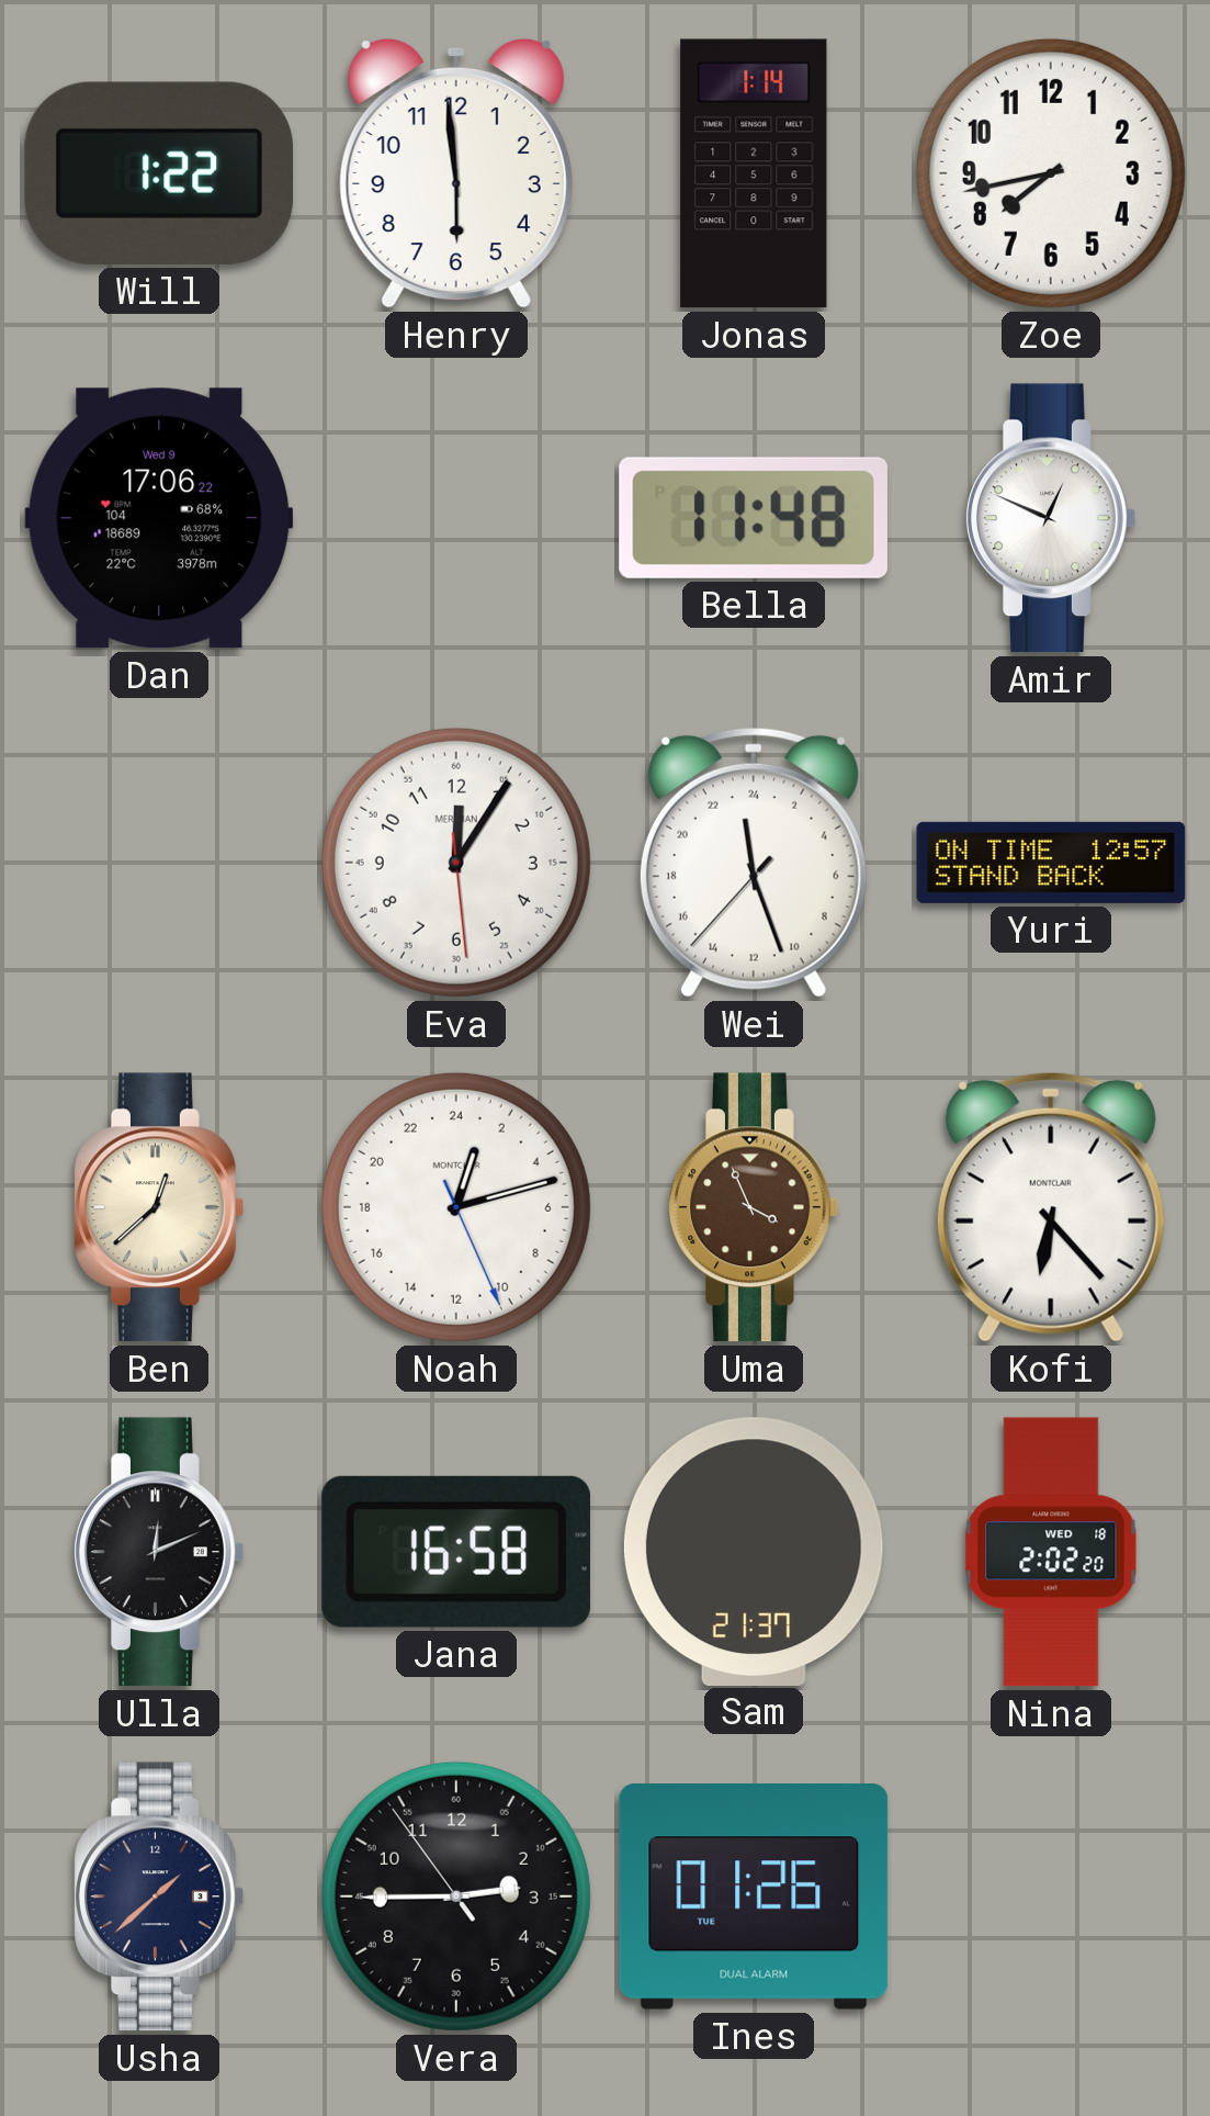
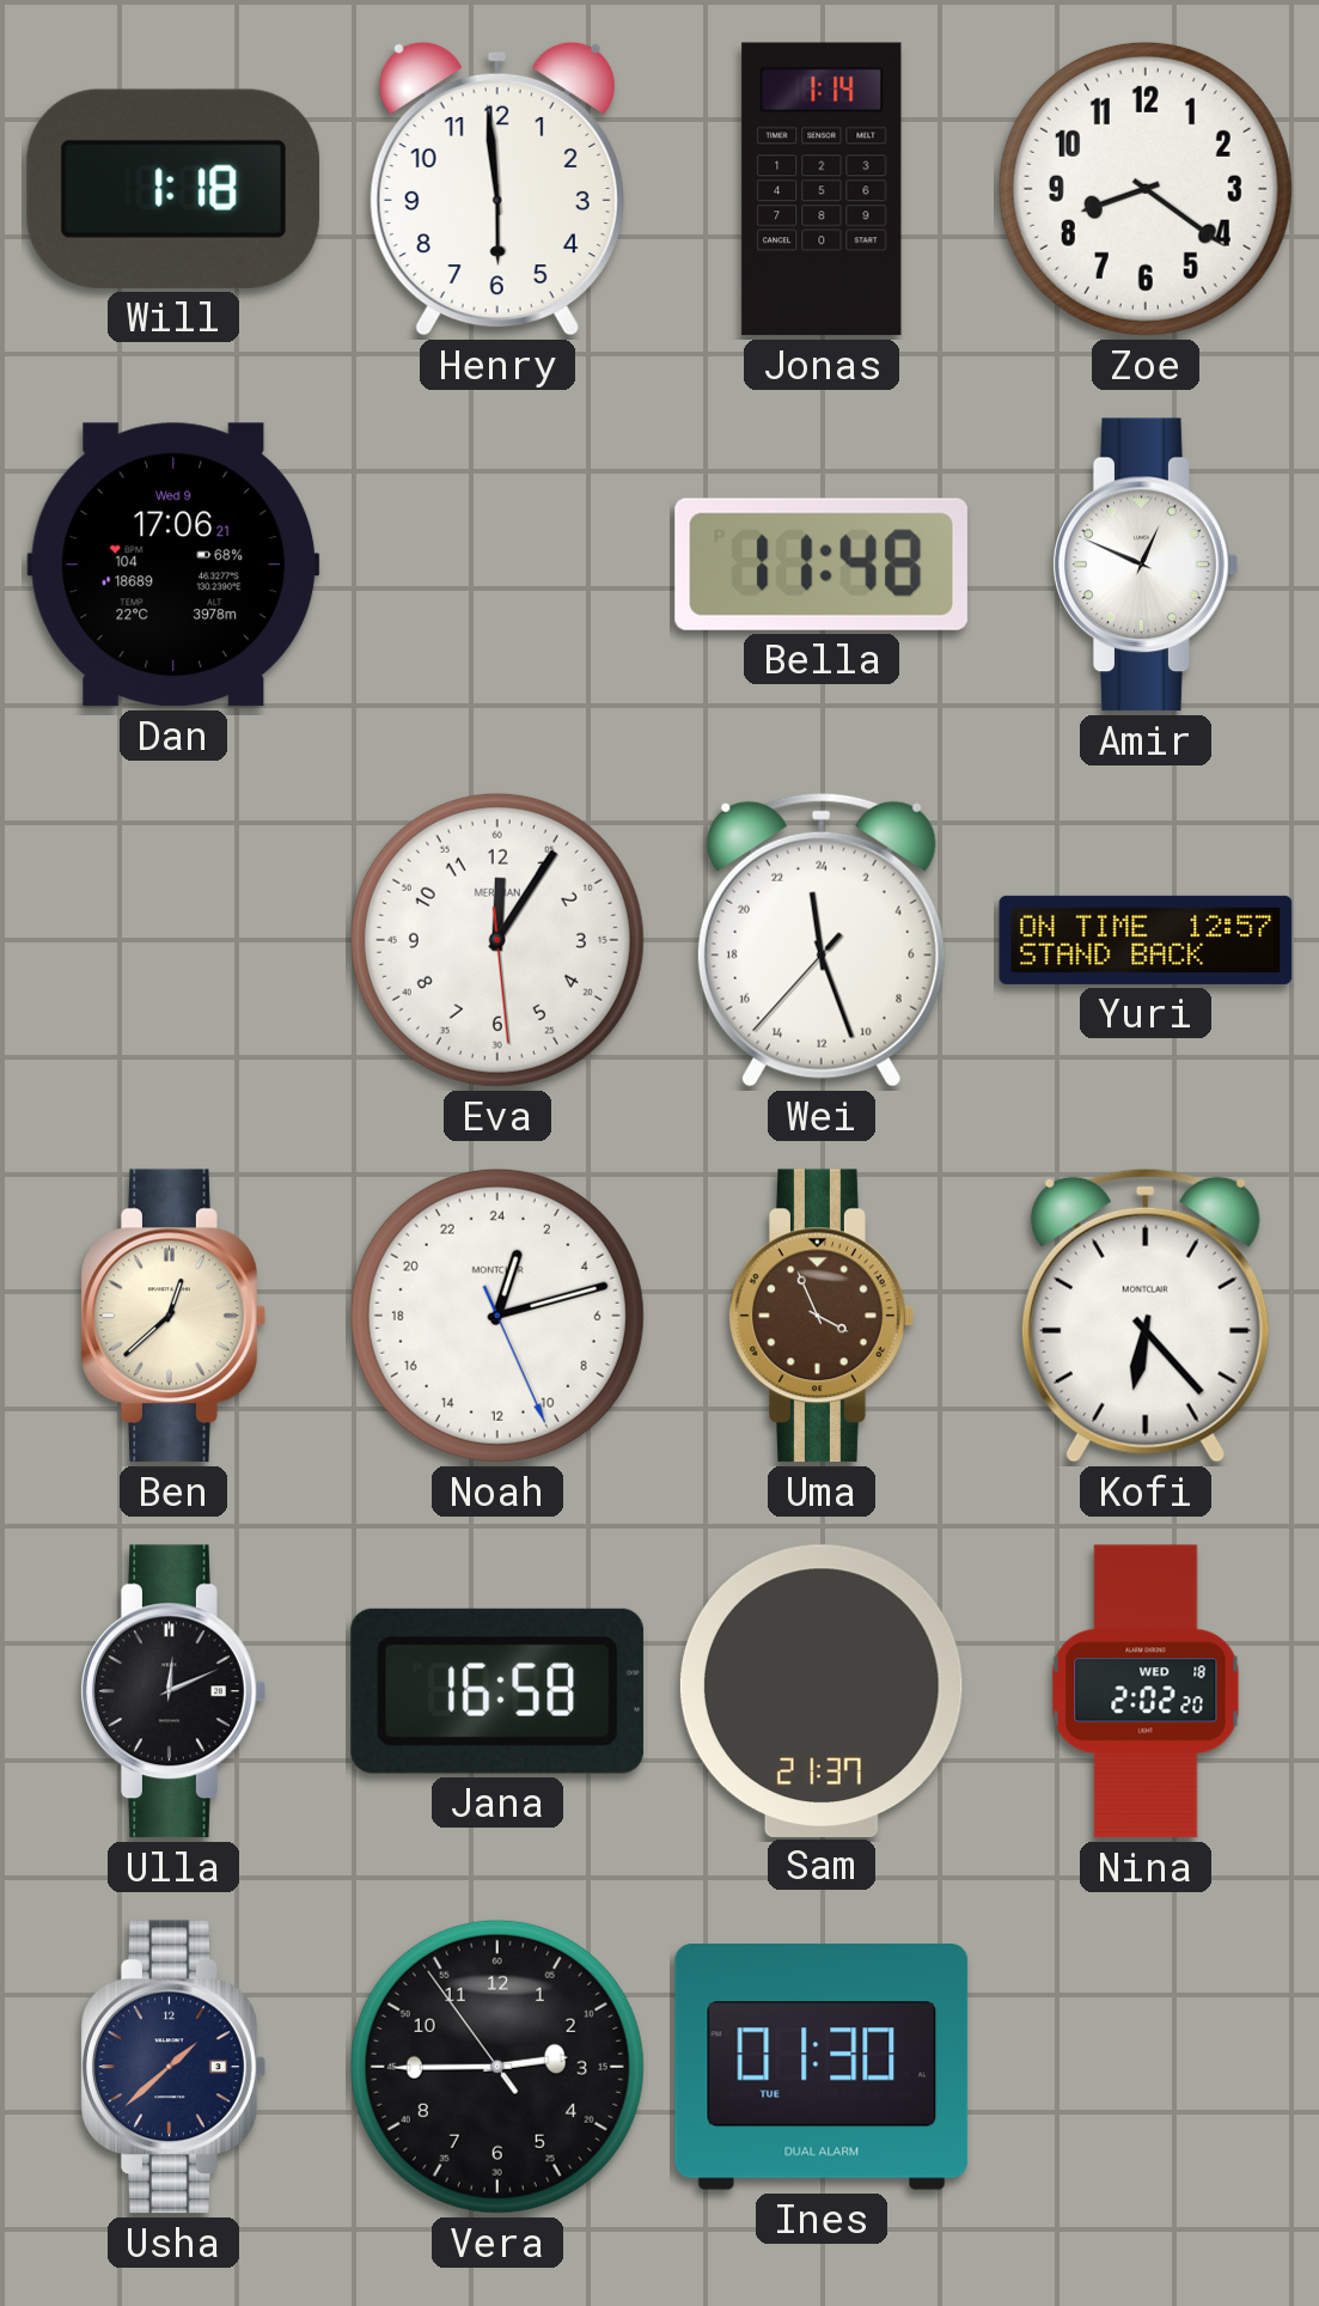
Will: 1:22 -> 1:18
Zoe: 7:43 -> 8:21
Dan: 17:06:22 -> 17:06:21
Ines: 01:26 -> 01:30
